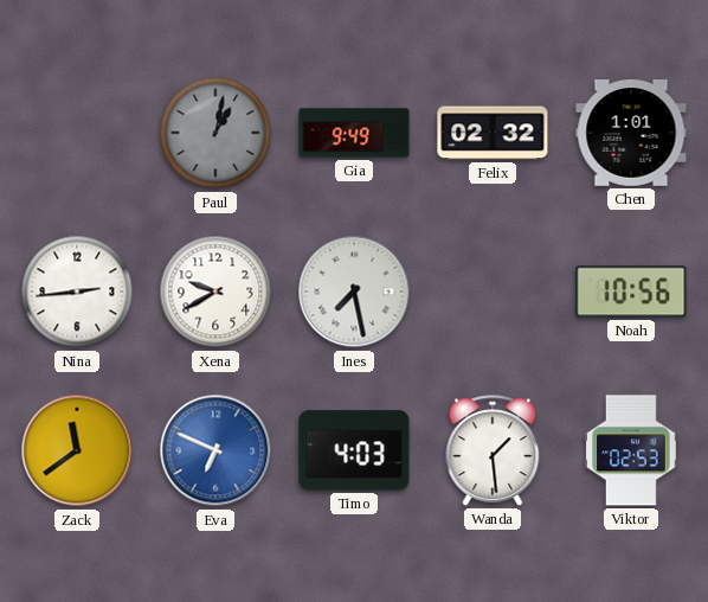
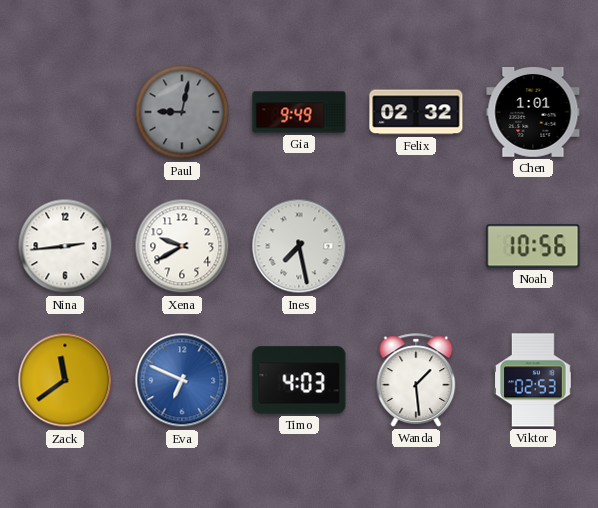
Paul: 1:02 -> 9:02
